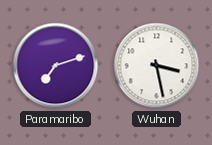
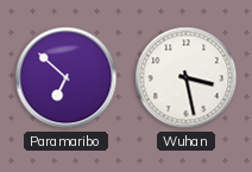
Paramaribo: 7:12 -> 6:52
